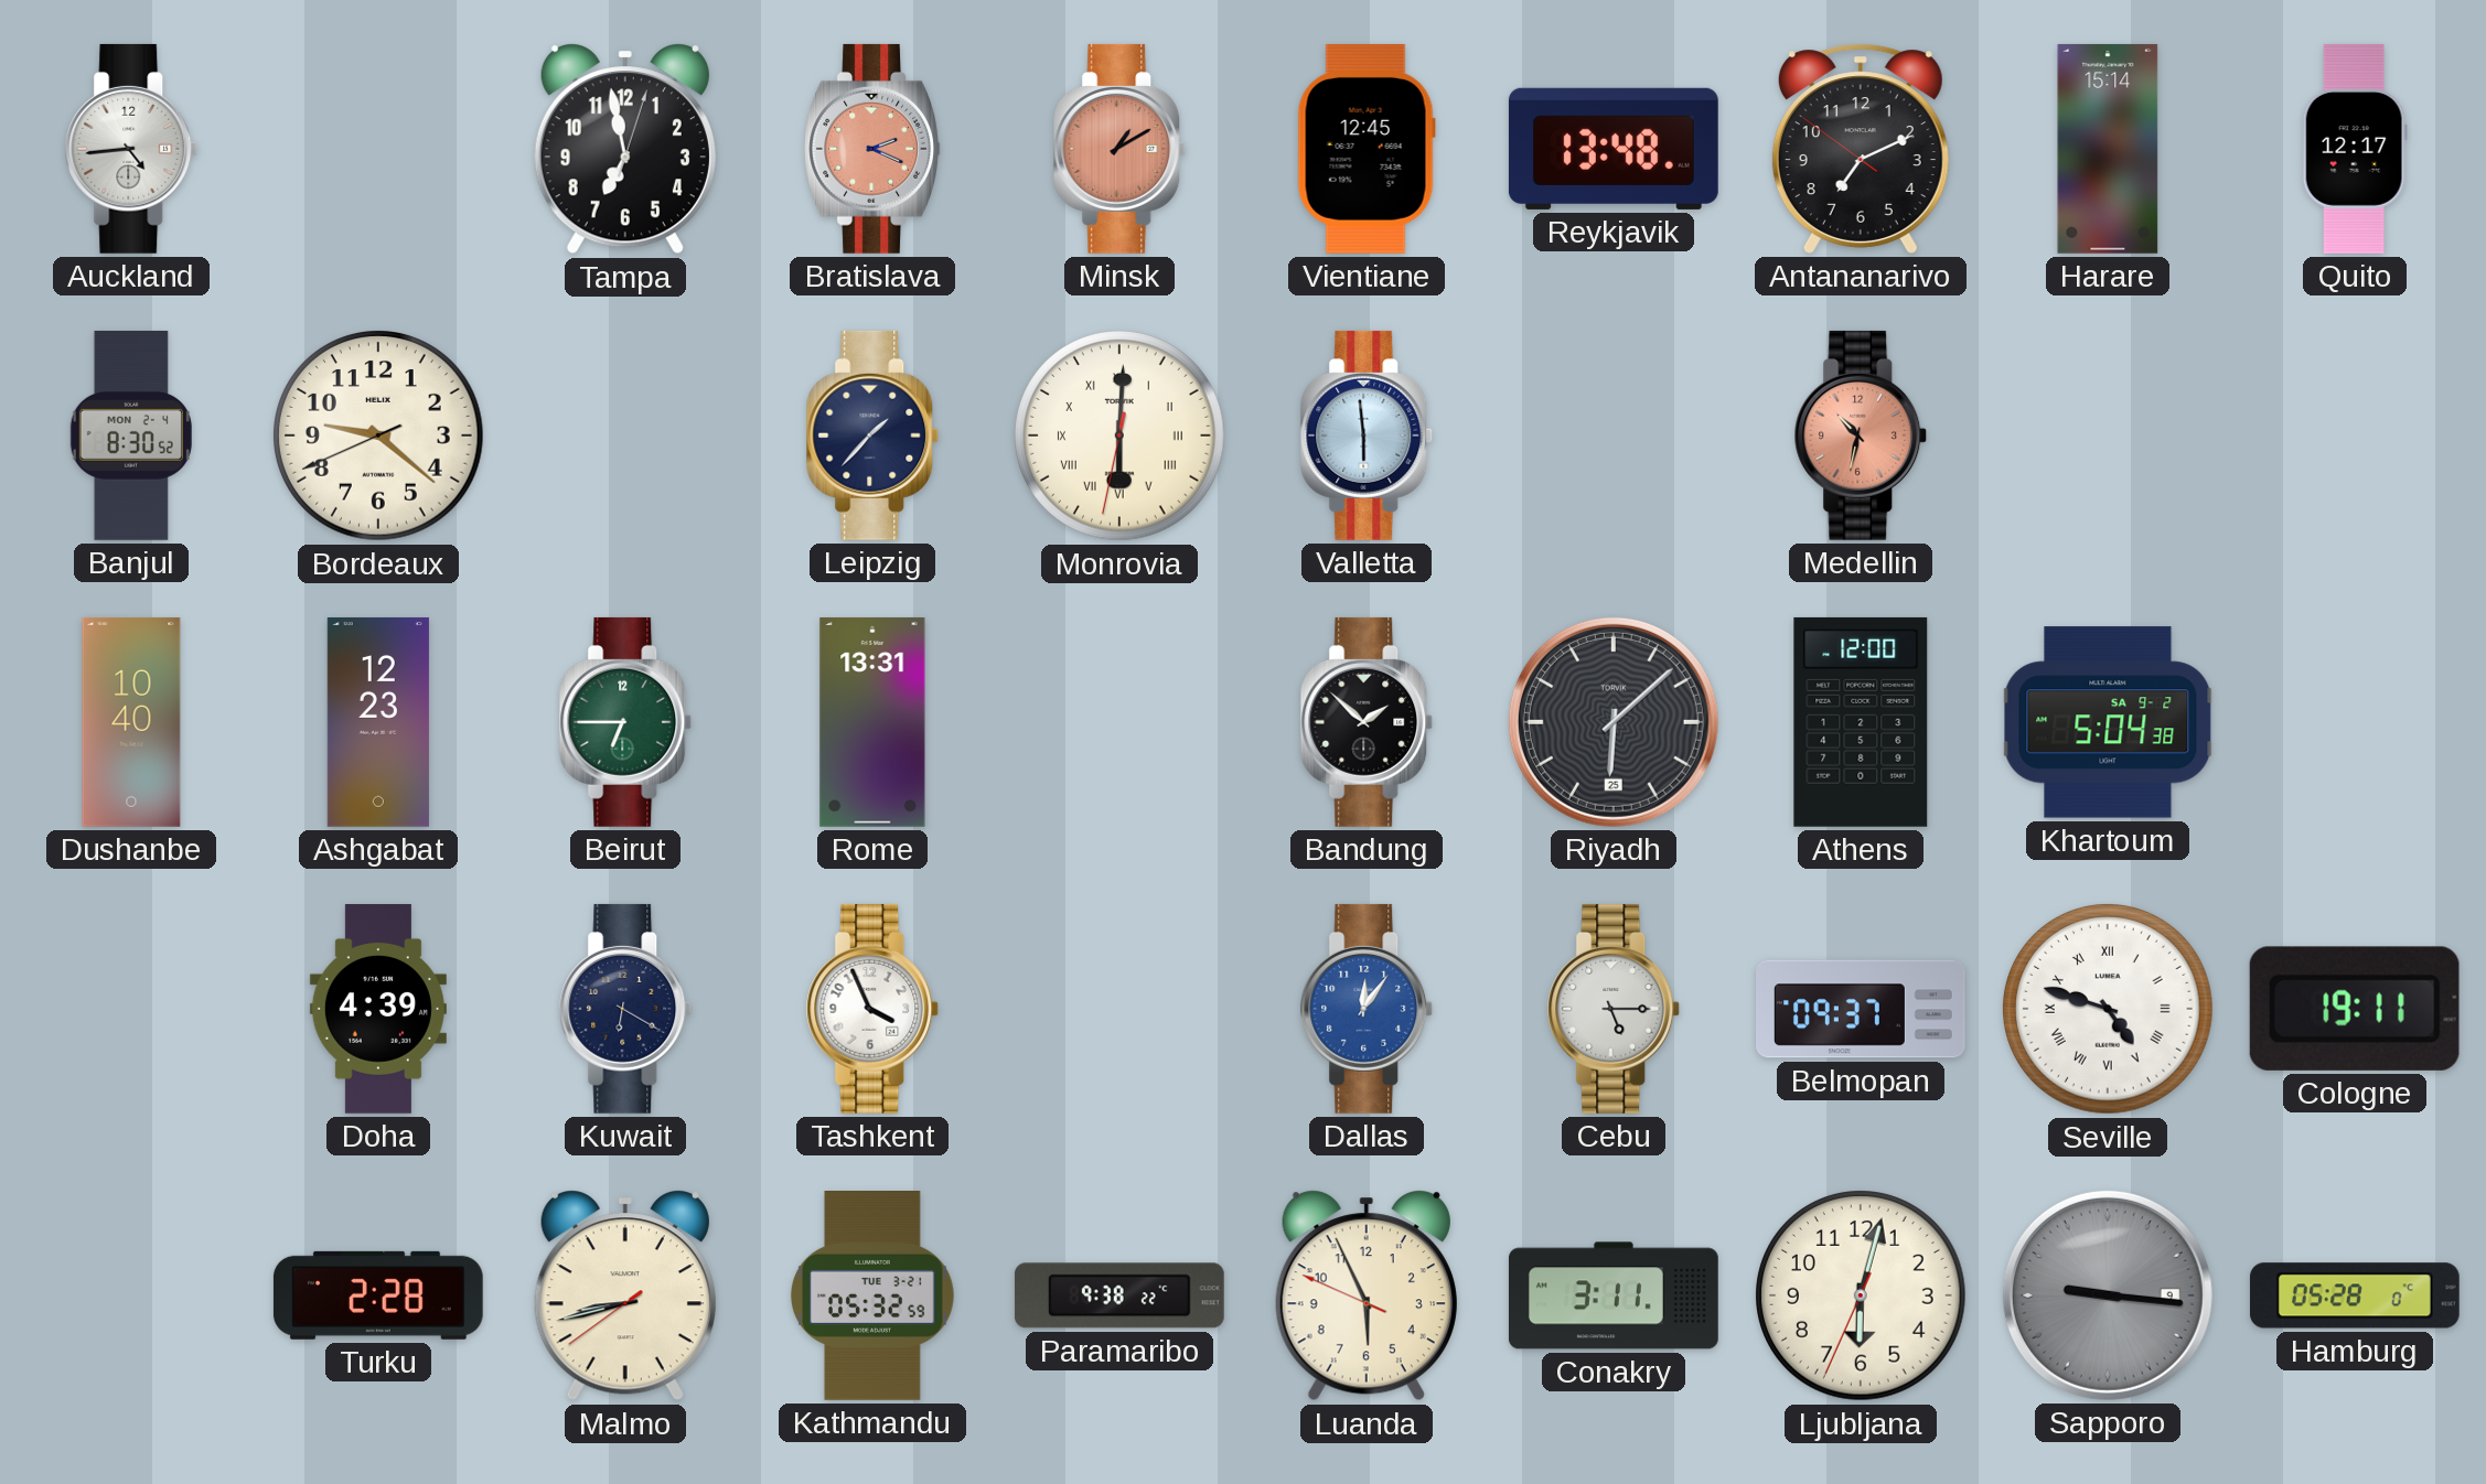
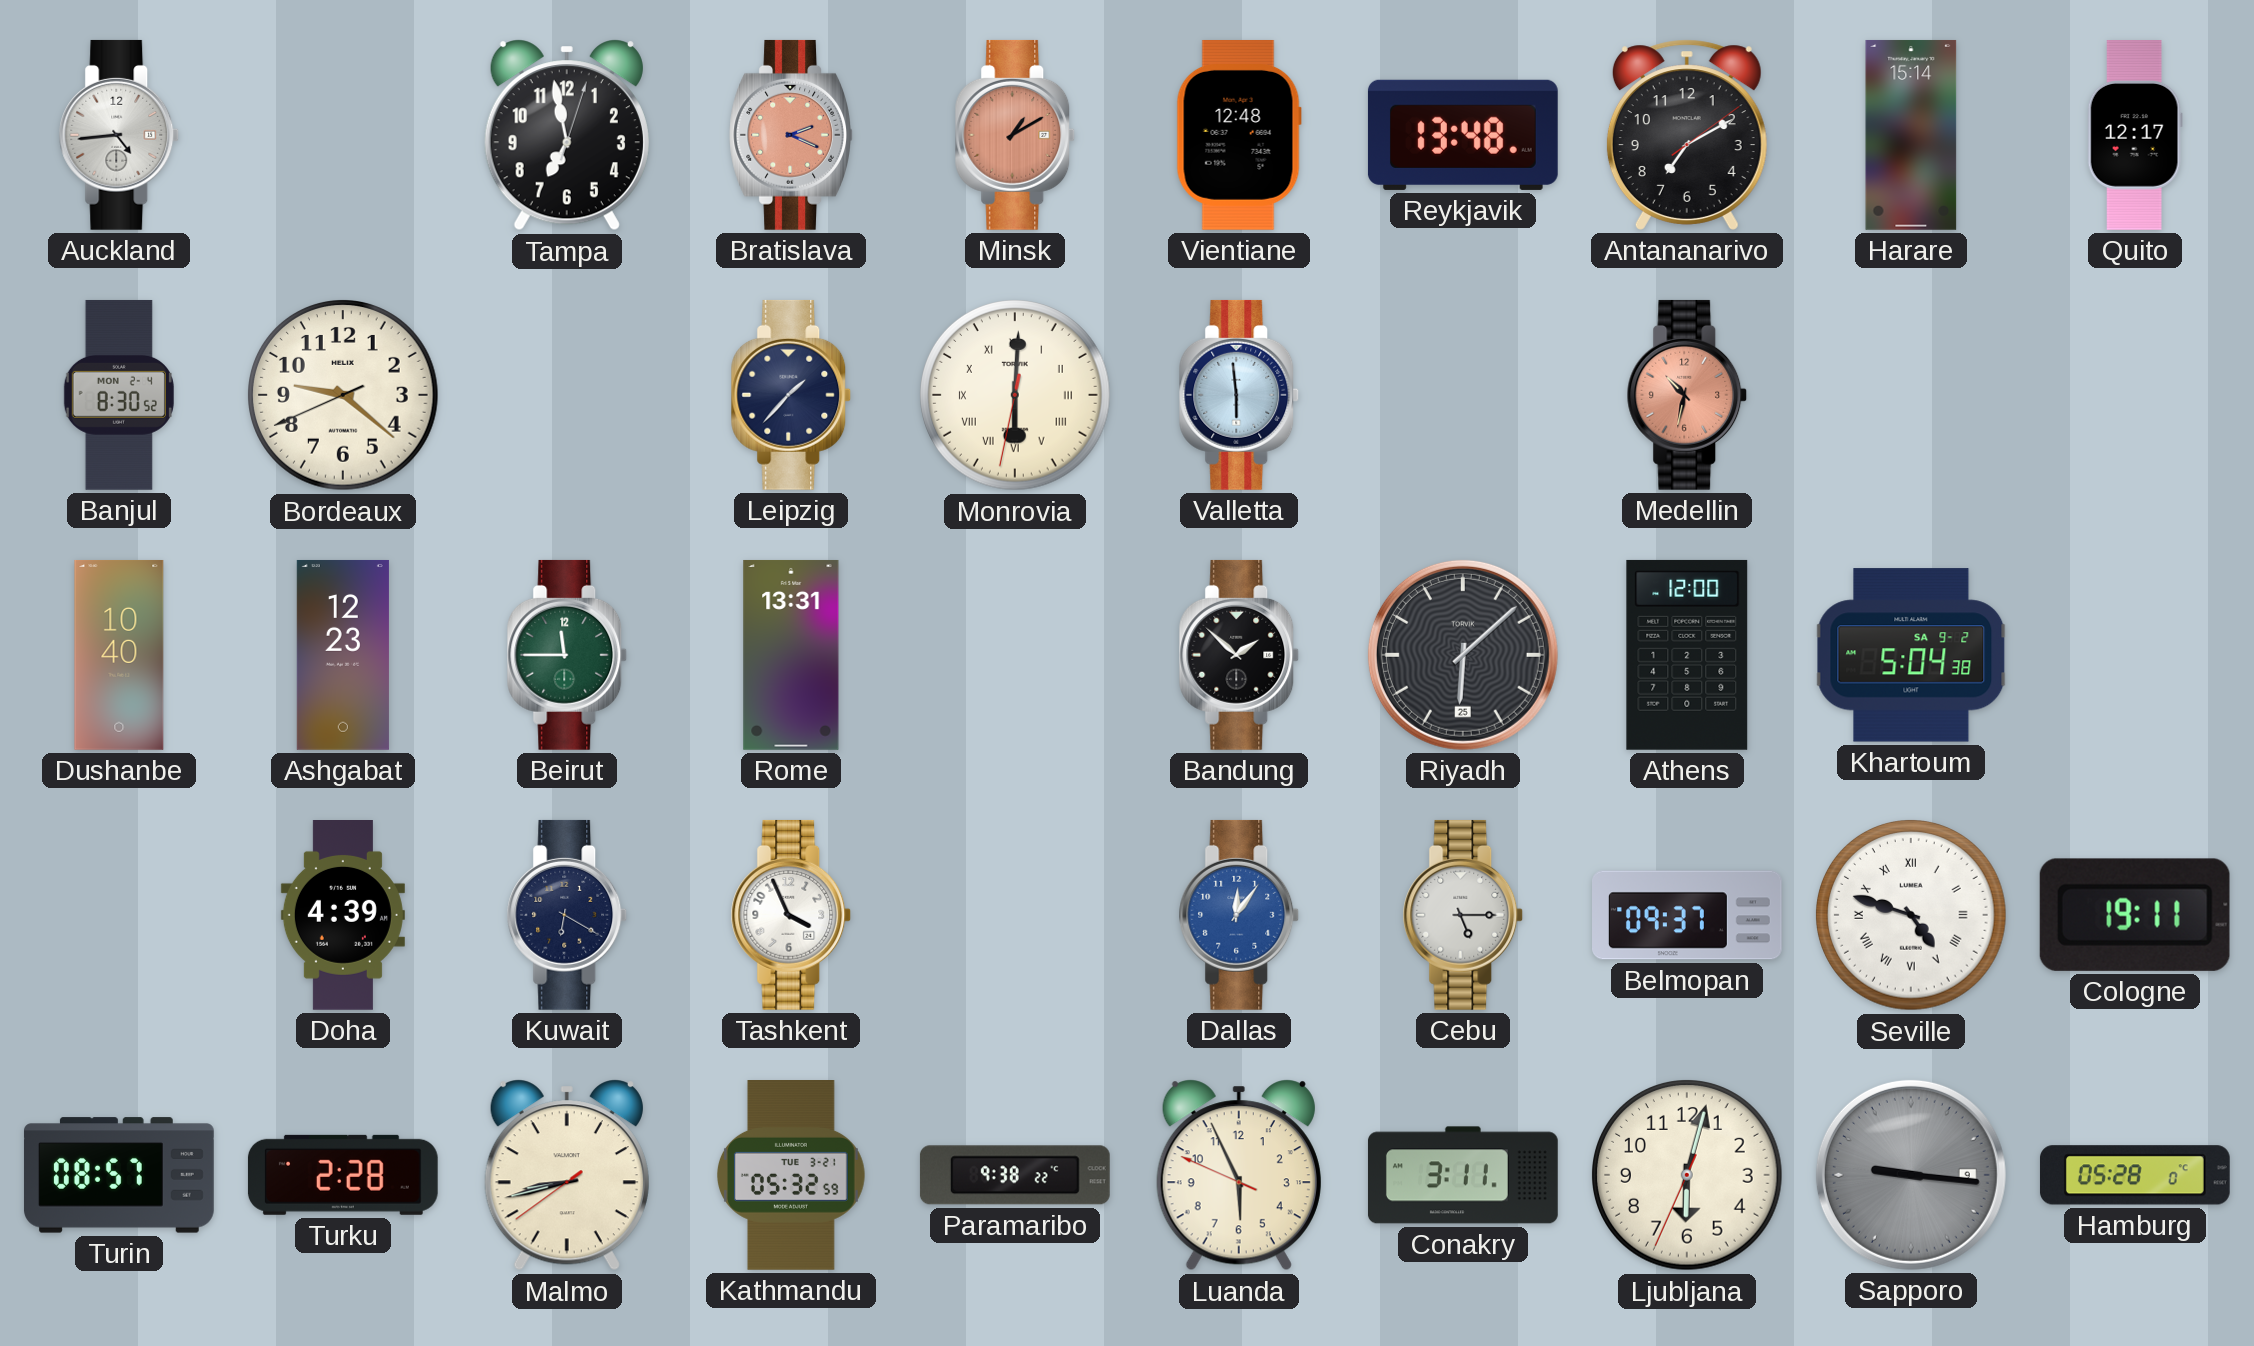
Vientiane: 12:45 -> 12:48
Antananarivo: 7:10:51 -> 7:10:09
Beirut: 6:45 -> 11:45
Turin: none -> 08:57
